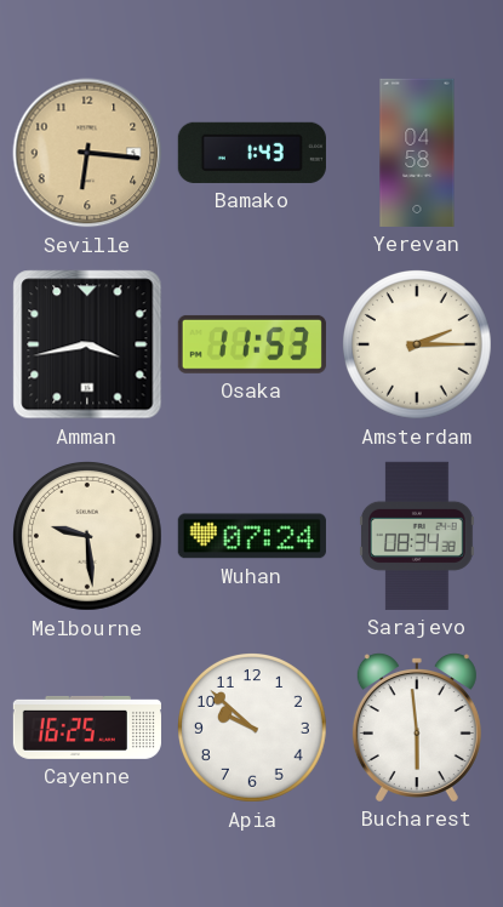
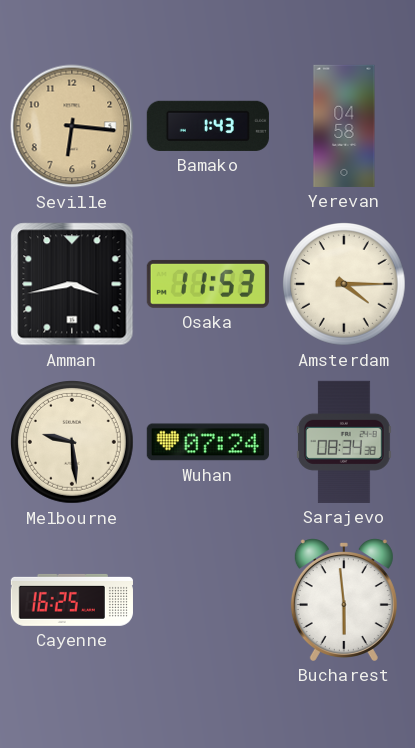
Amsterdam: 2:15 -> 4:15
Apia: 9:52 -> none
